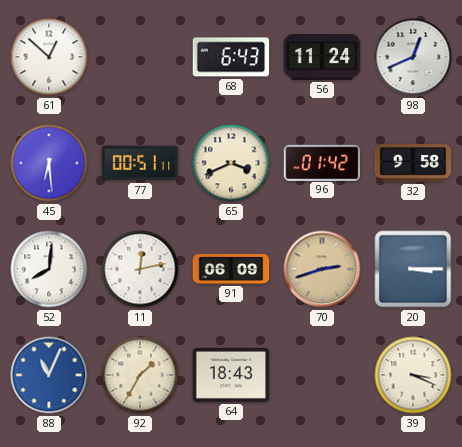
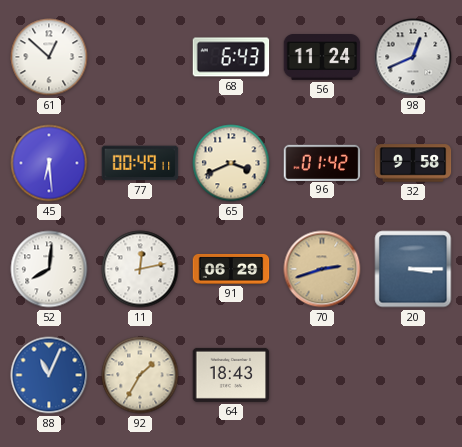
77: 00:51 -> 00:49
91: 06:09 -> 06:29
39: 3:19 -> none
